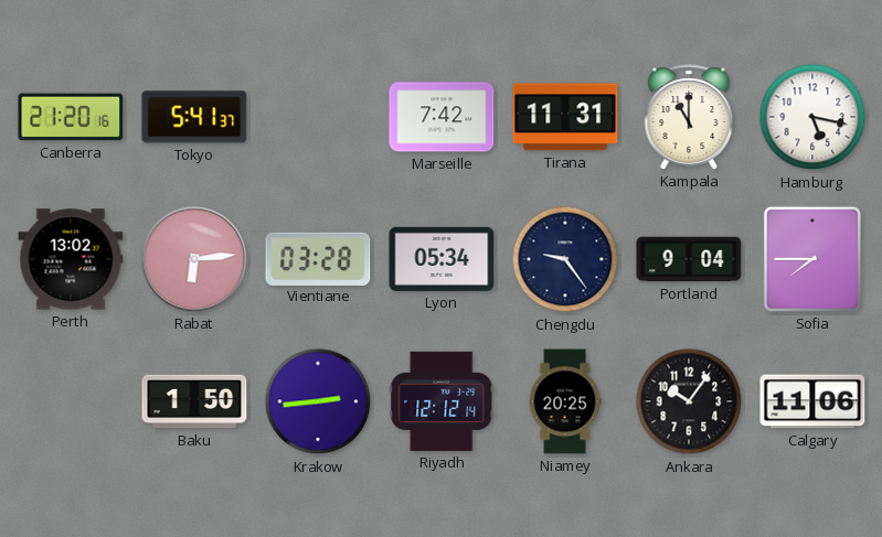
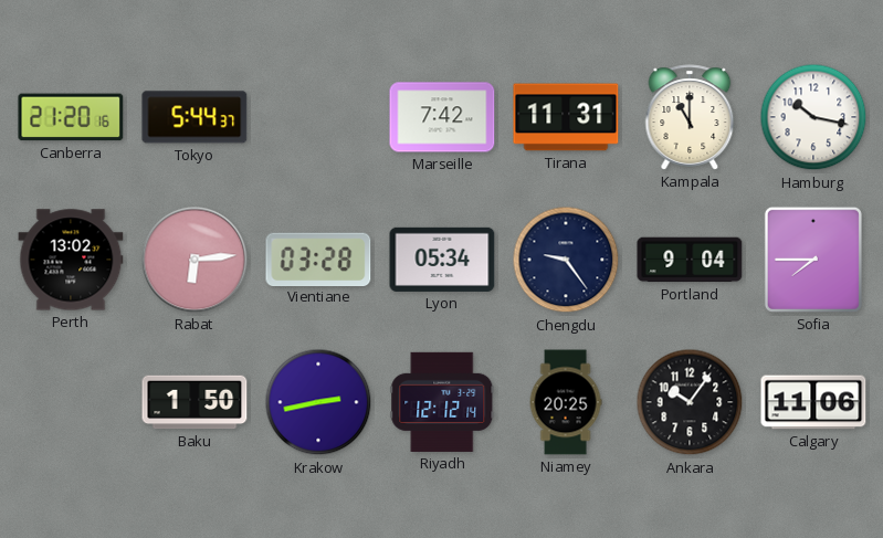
Tokyo: 5:41 -> 5:44
Hamburg: 5:17 -> 10:17
Krakow: 2:44 -> 2:43
